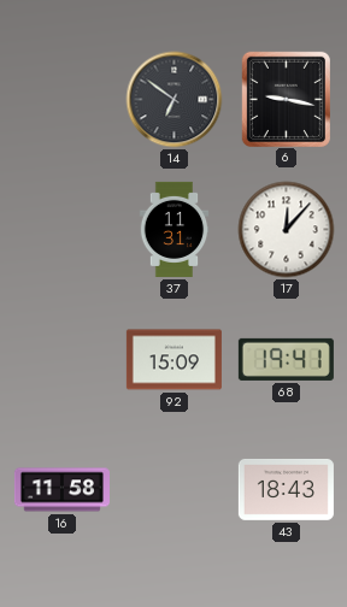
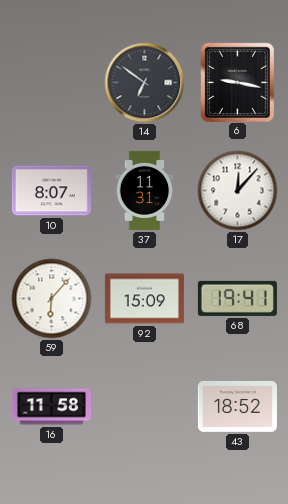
10: none -> 8:07
59: none -> 6:07
43: 18:43 -> 18:52
